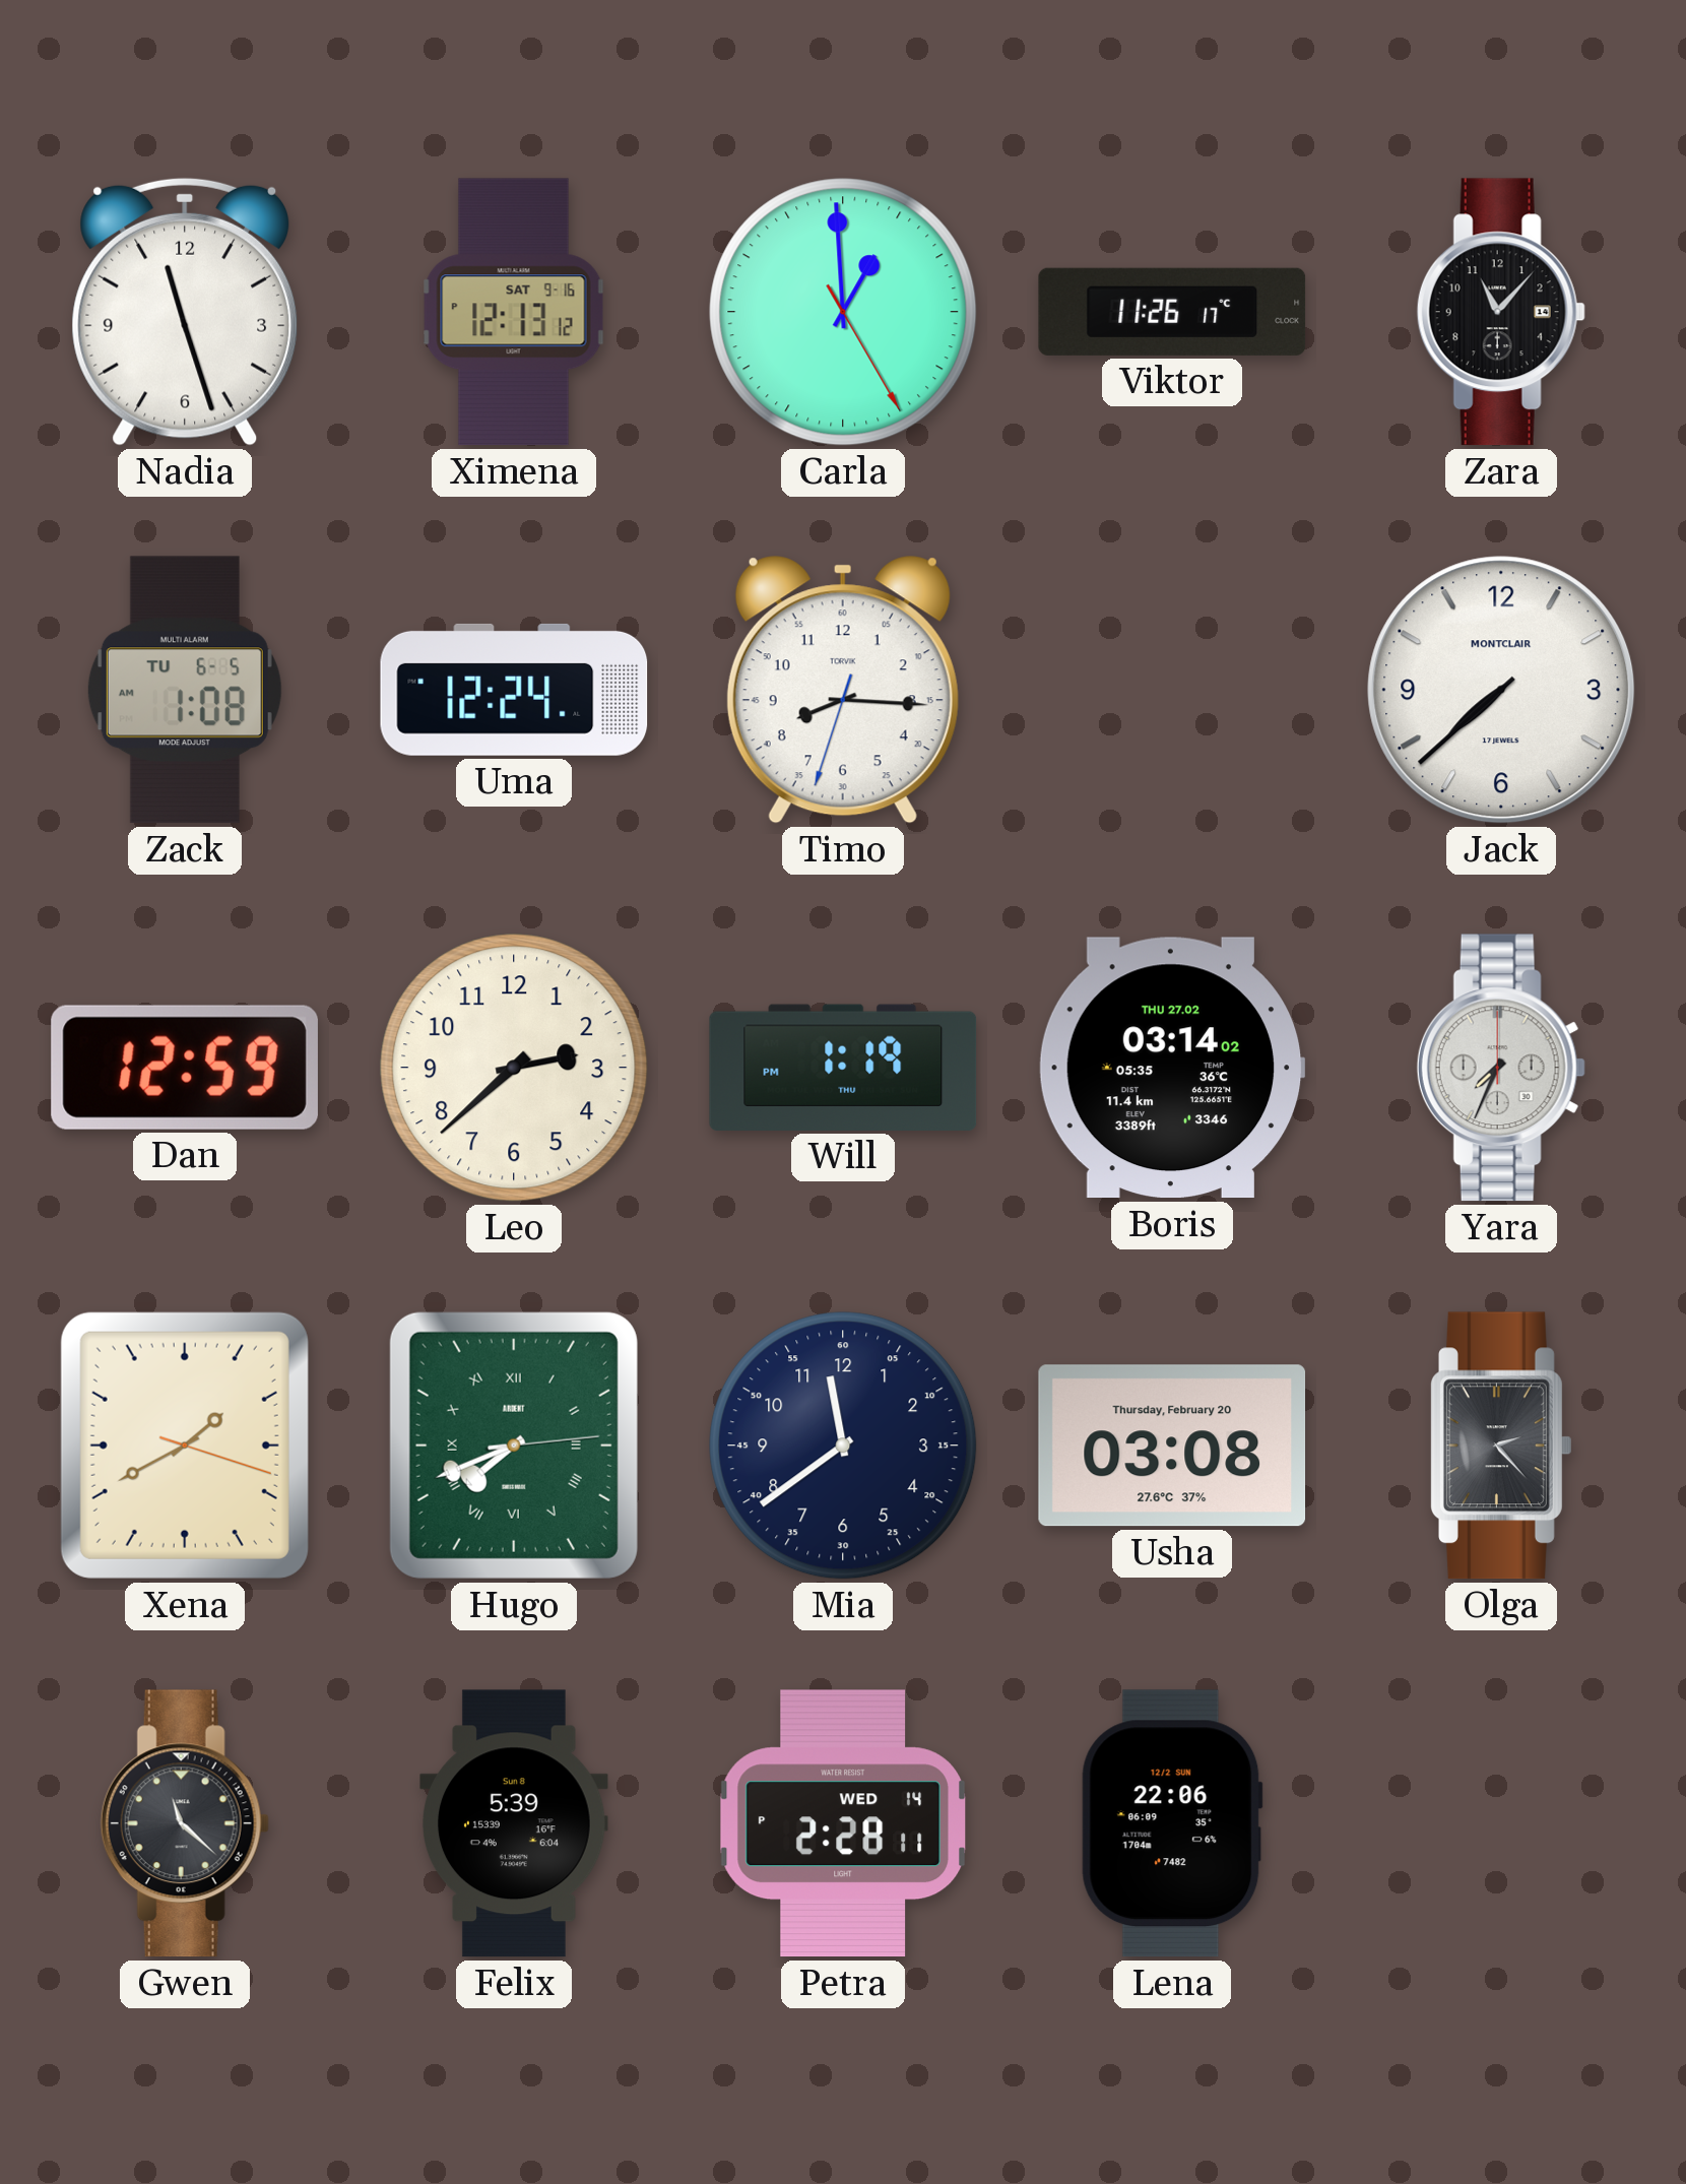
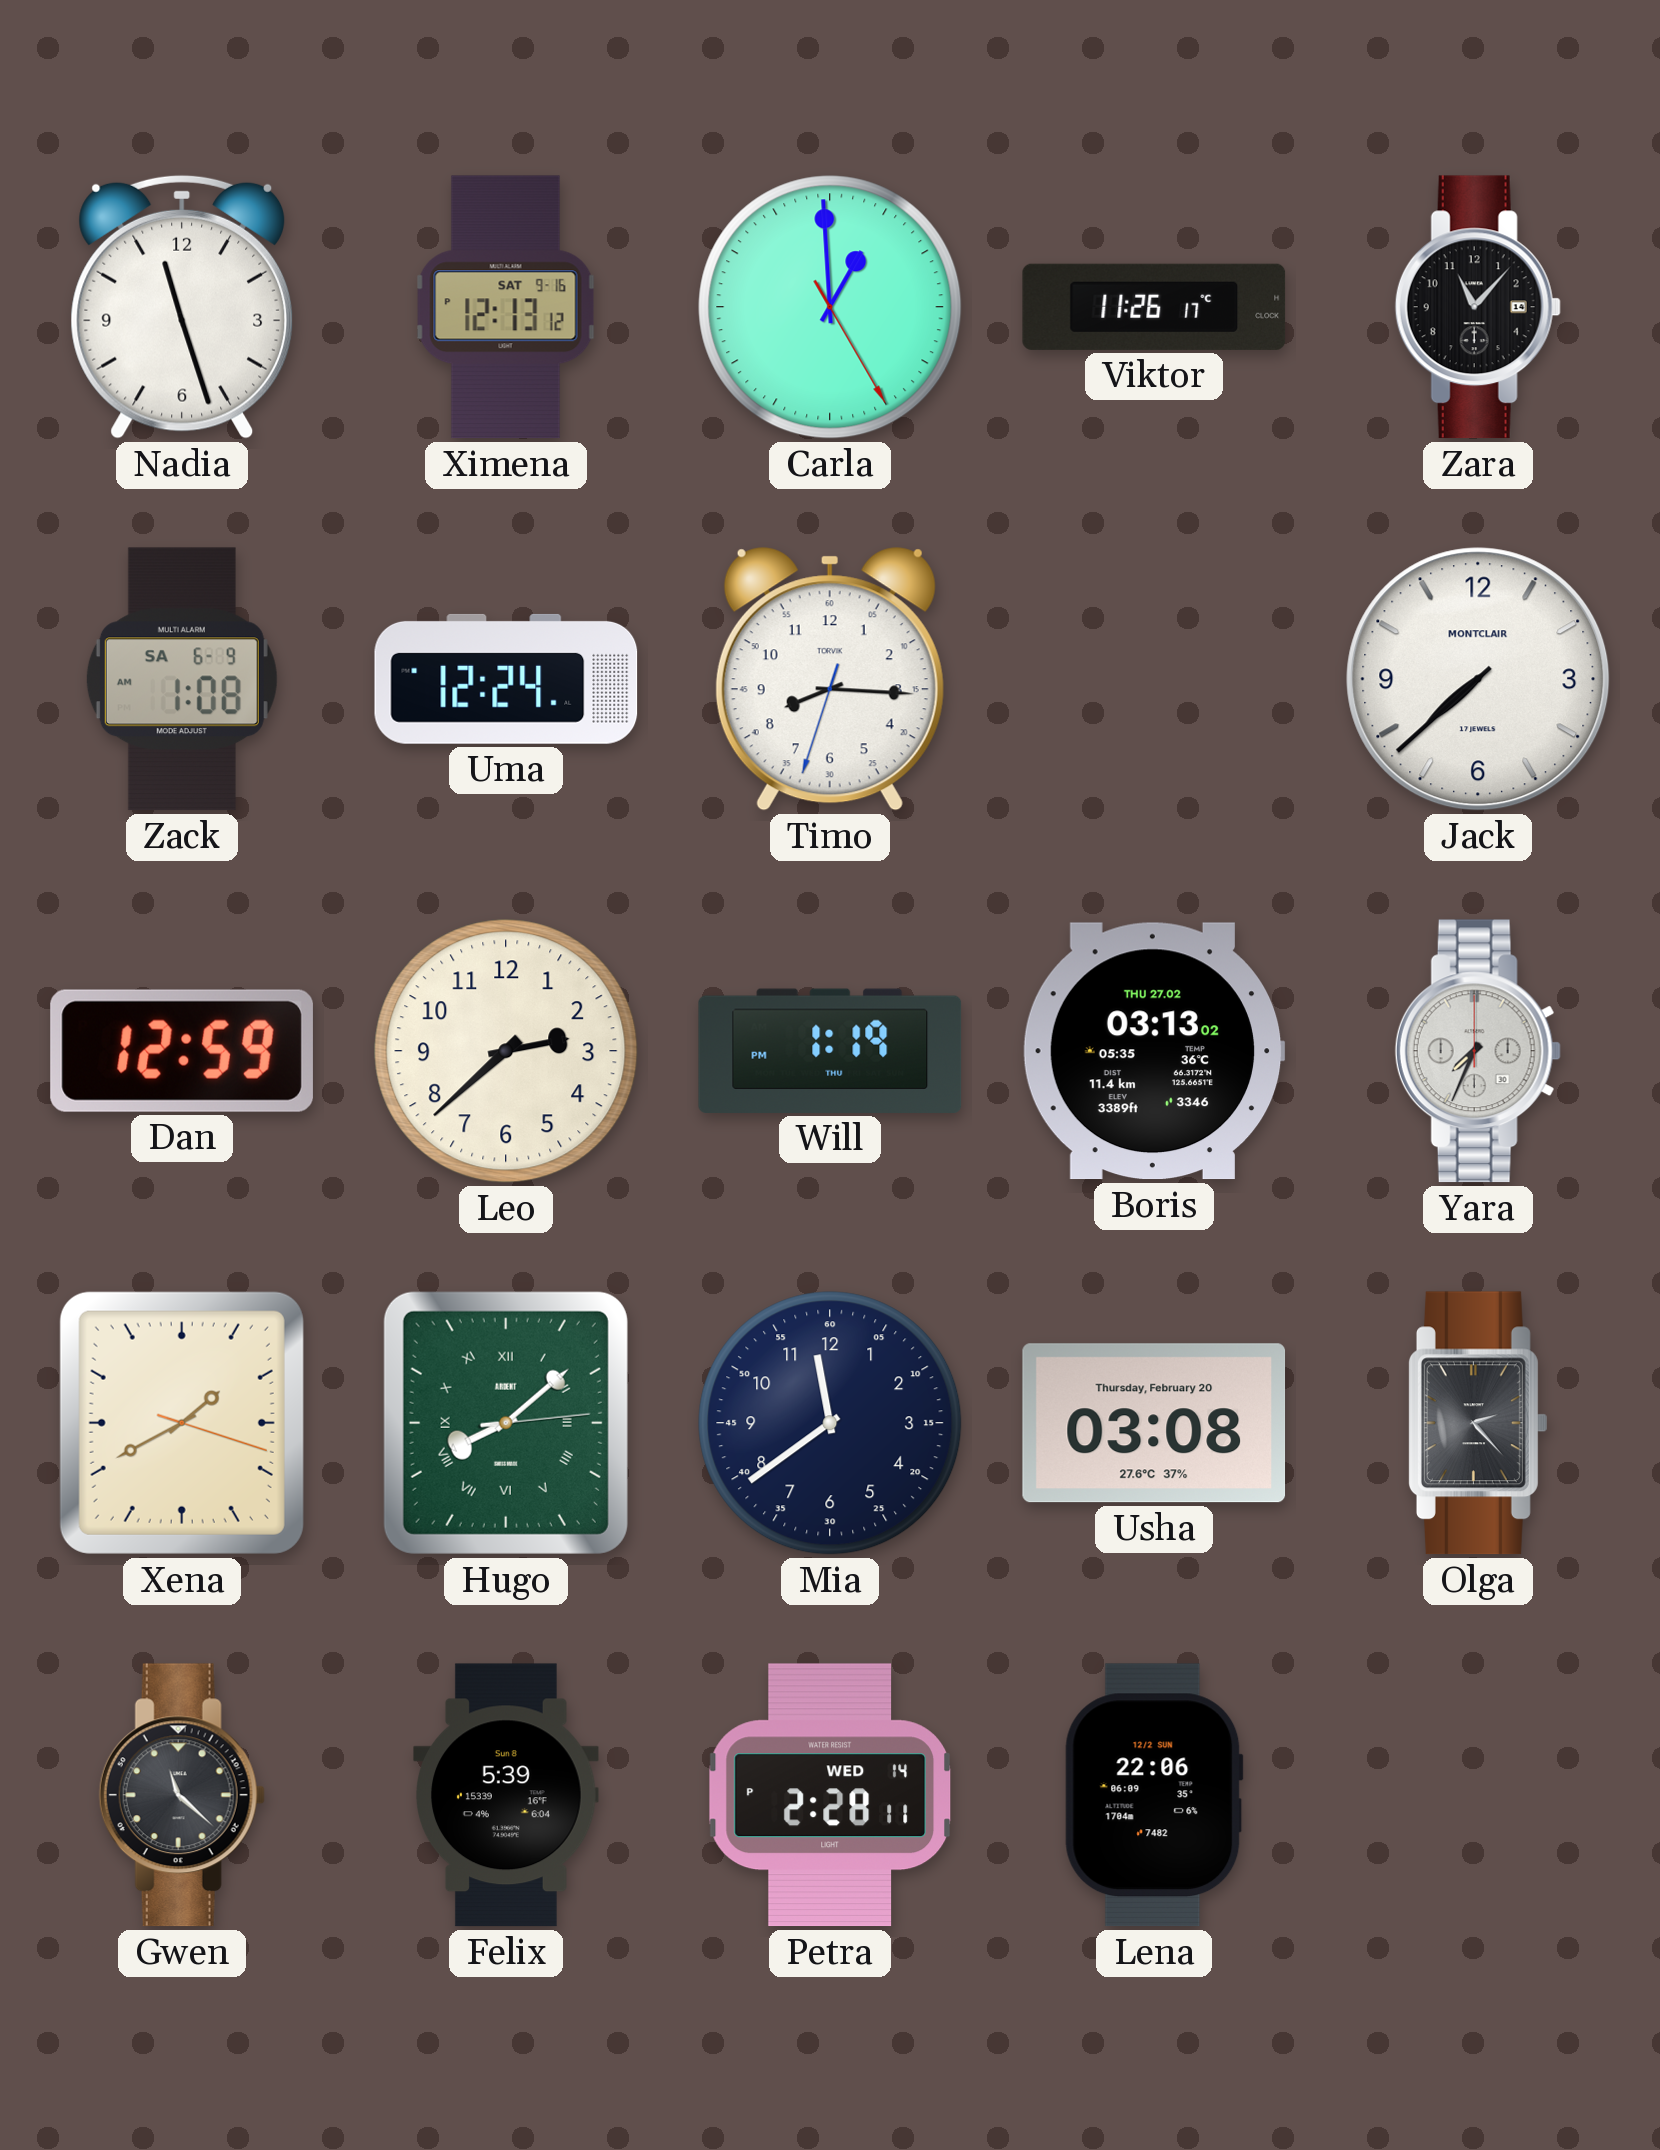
Zack date: TU 6-5 -> SA 6-9
Boris: 03:14 -> 03:13
Hugo: 7:41 -> 8:08
